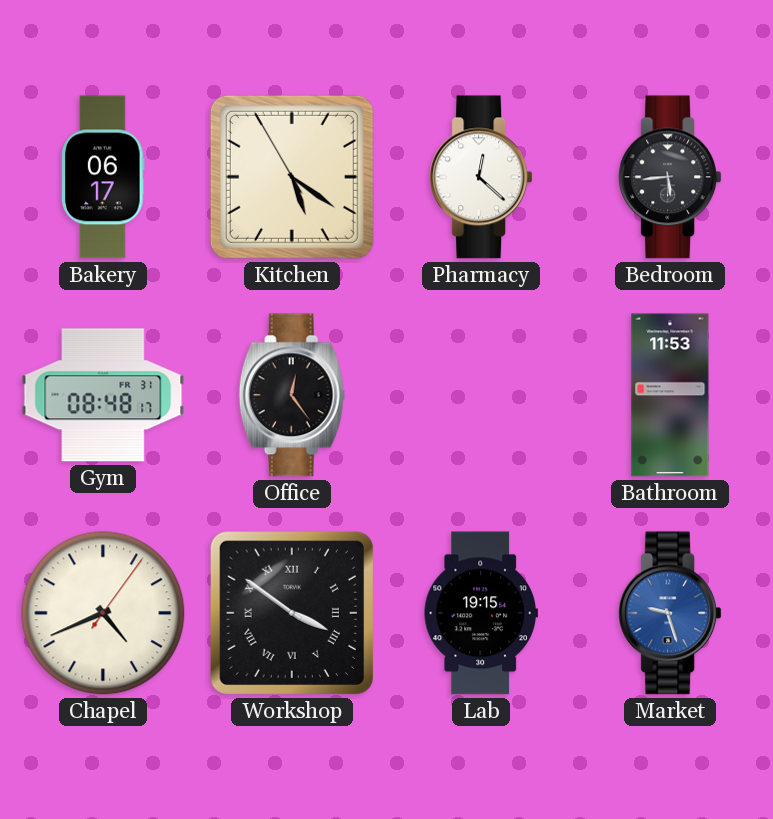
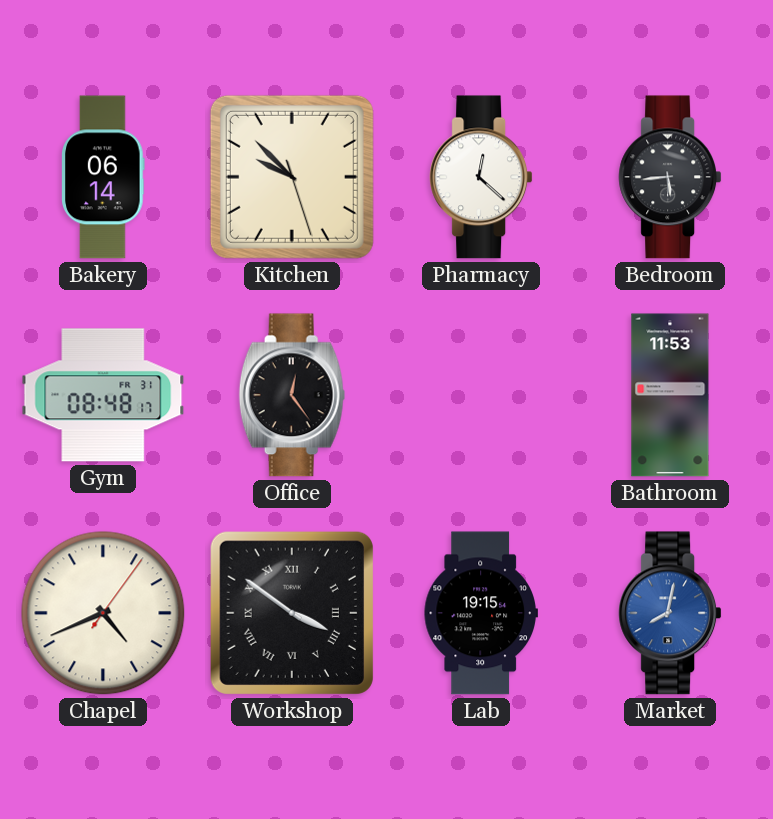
Bakery: 06:17 -> 06:14
Kitchen: 5:20 -> 9:52
Market: 9:27 -> 8:02
